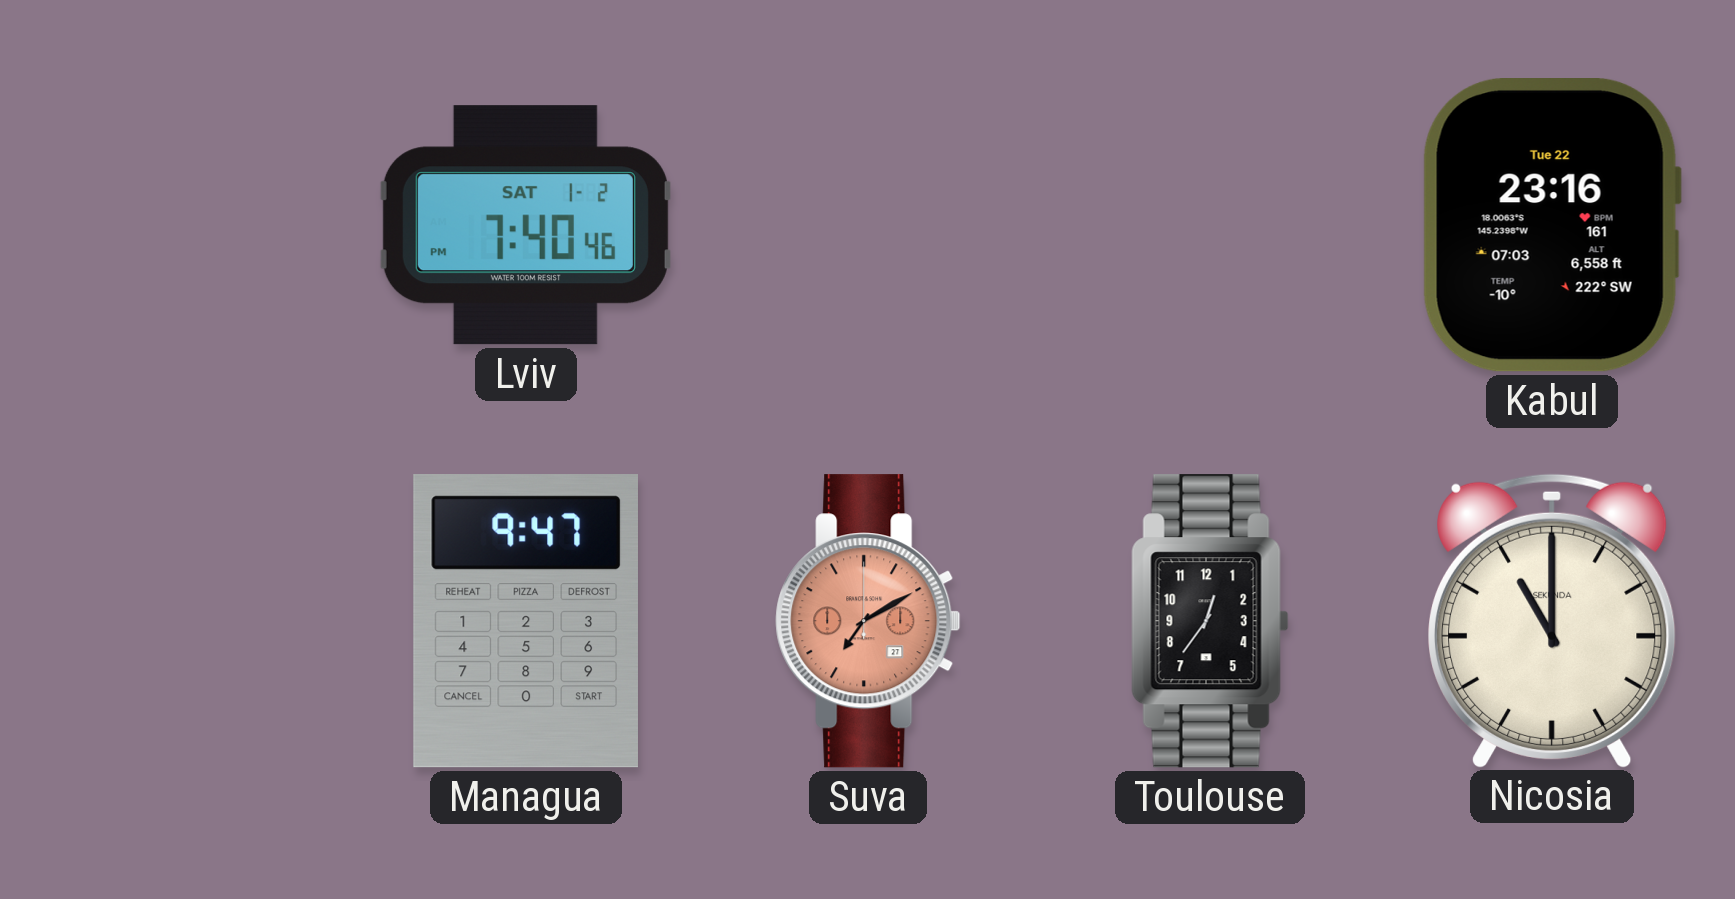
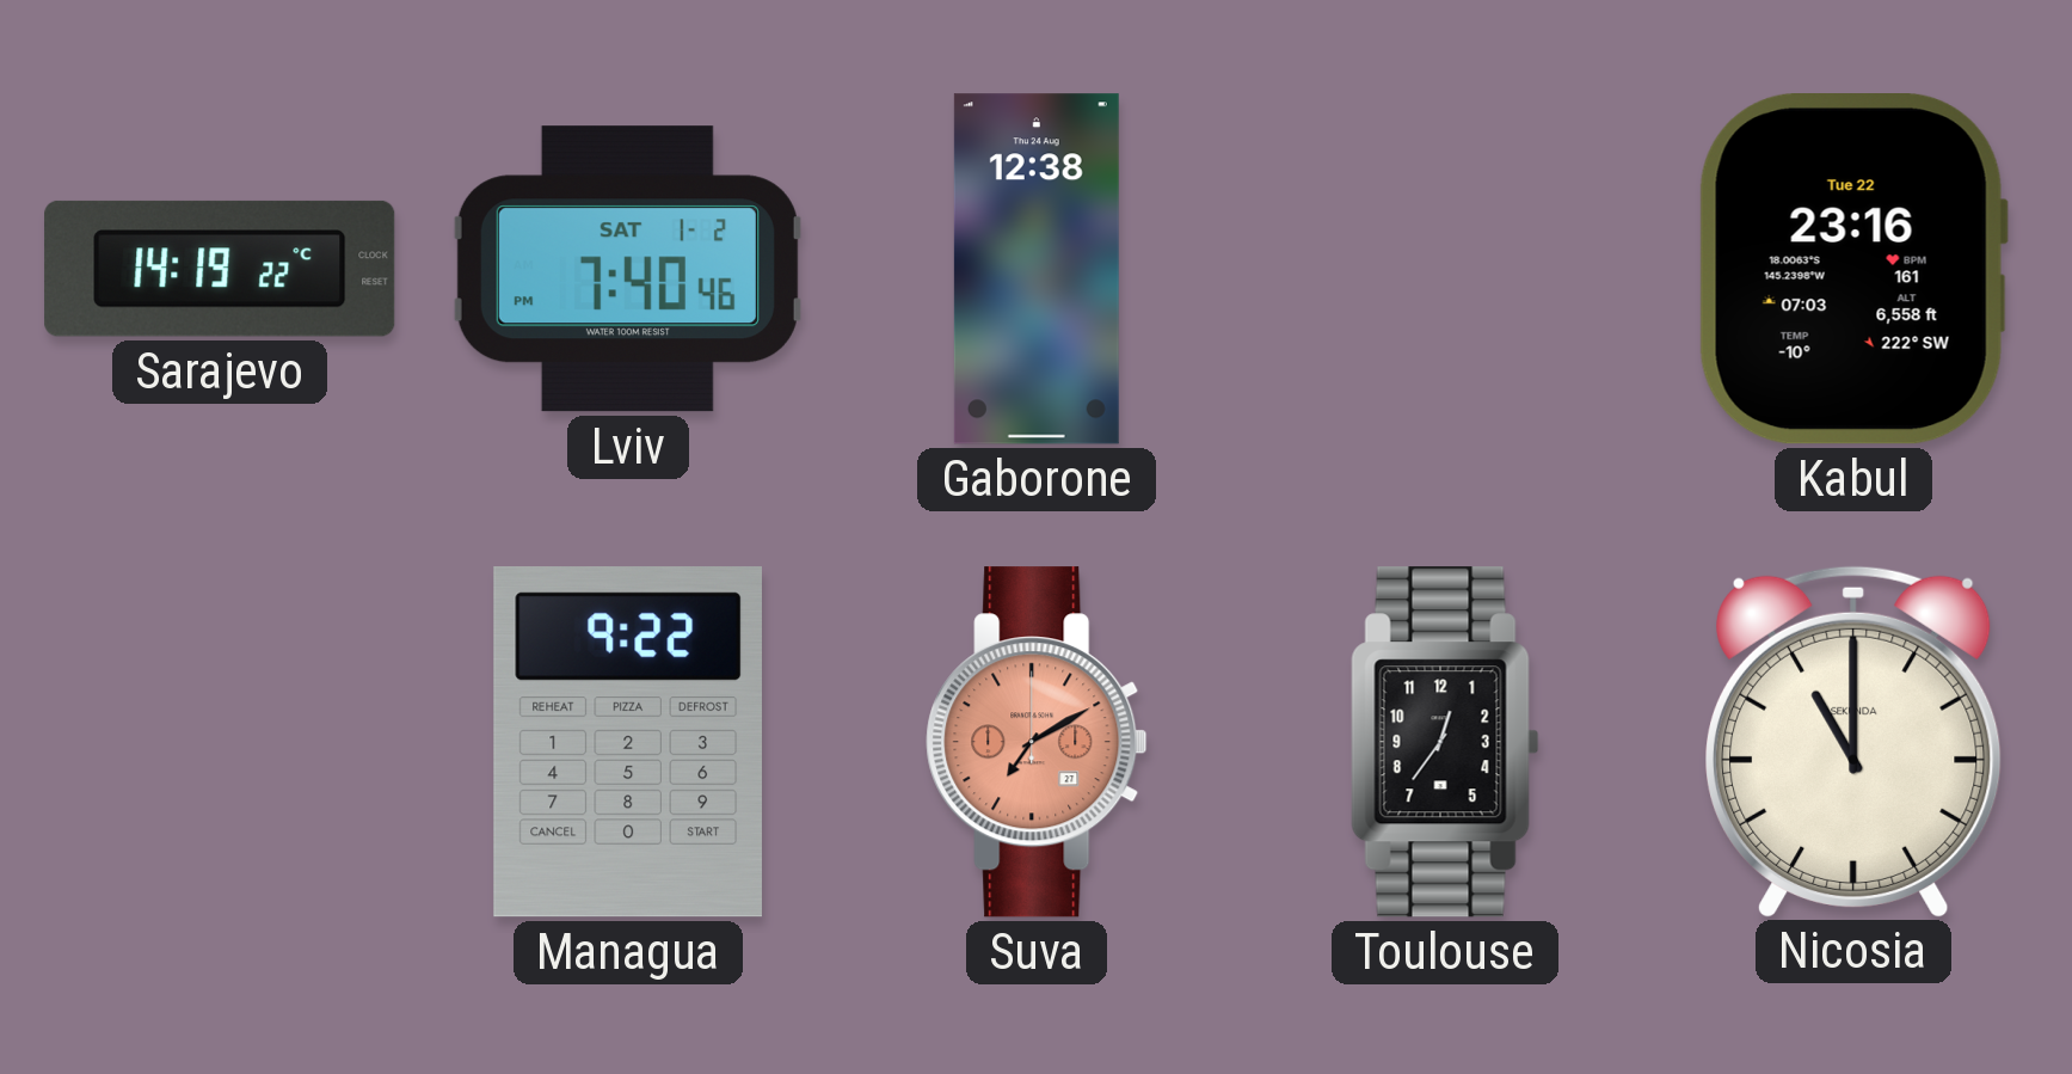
Sarajevo: none -> 14:19
Gaborone: none -> 12:38
Managua: 9:47 -> 9:22
